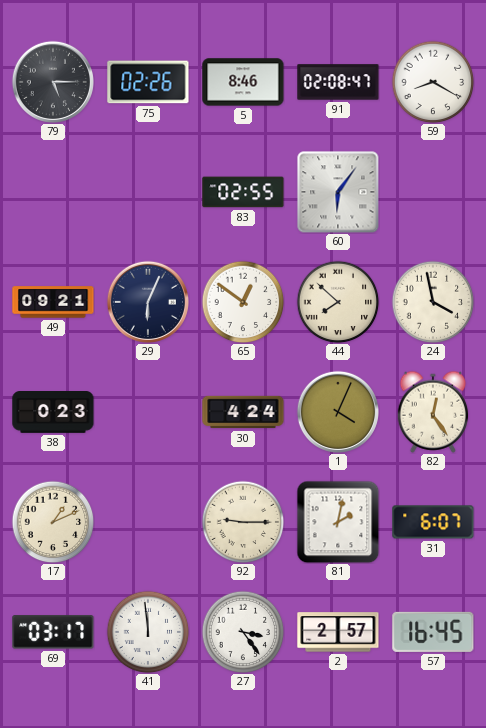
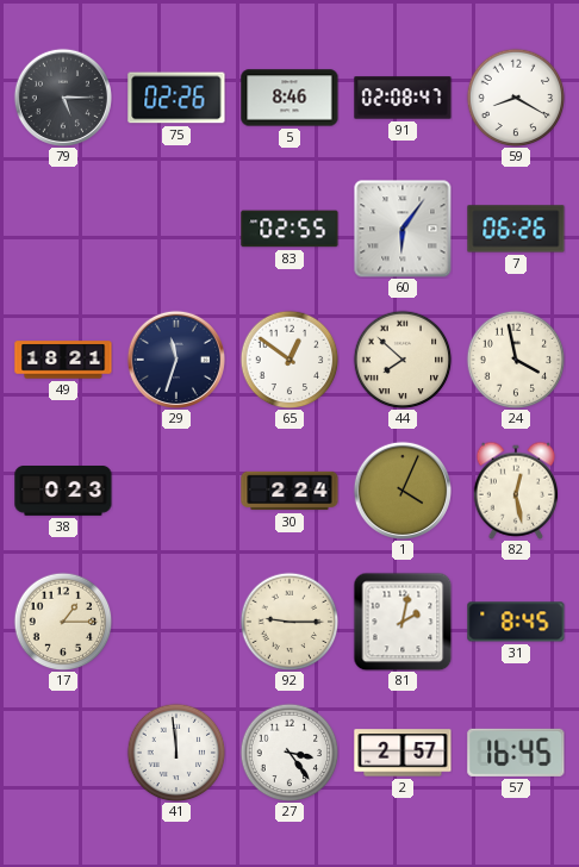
7: none -> 06:26
49: 09:21 -> 18:21
29: 6:04 -> 11:33
30: 4:24 -> 2:24
82: 12:24 -> 12:28
17: 1:11 -> 1:15
31: 6:07 -> 8:45
69: 03:17 -> none
